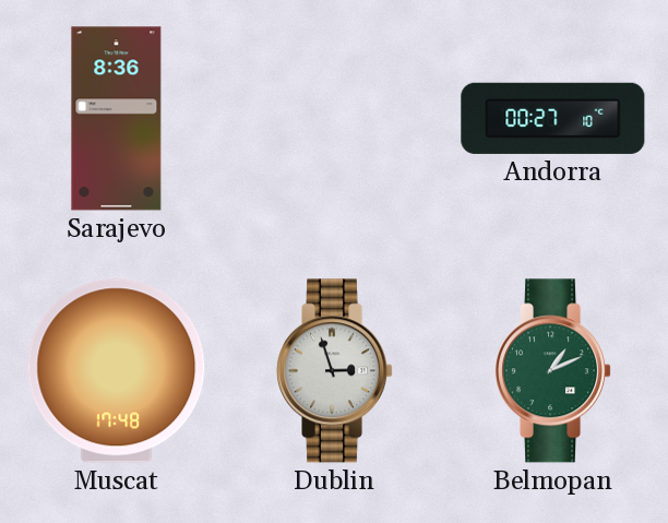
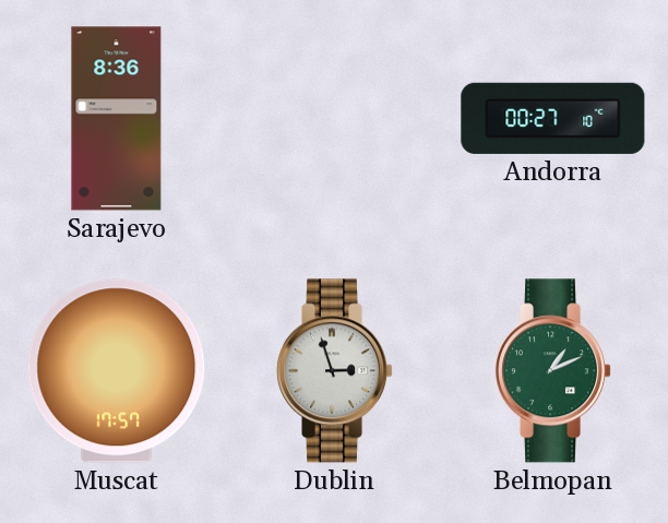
Muscat: 17:48 -> 17:57
